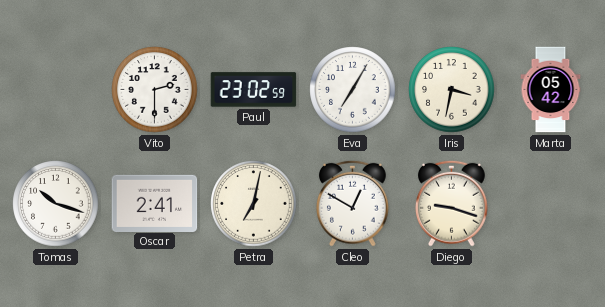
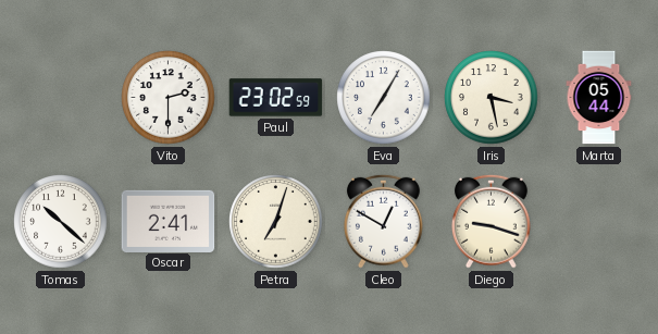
Iris: 3:32 -> 3:28
Marta: 05:42 -> 05:44
Tomas: 10:18 -> 10:22
Petra: 7:02 -> 7:03
